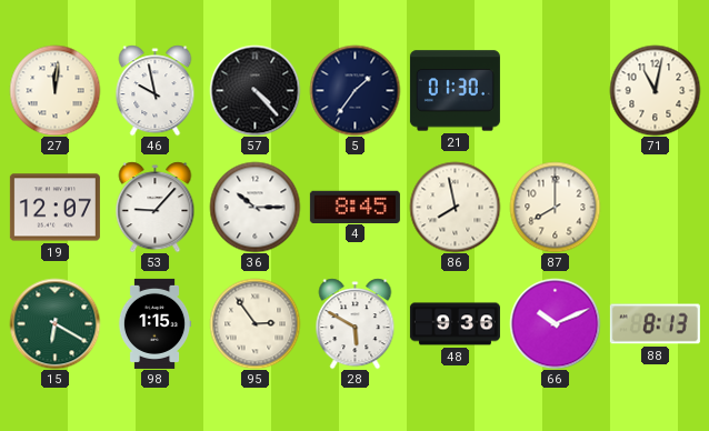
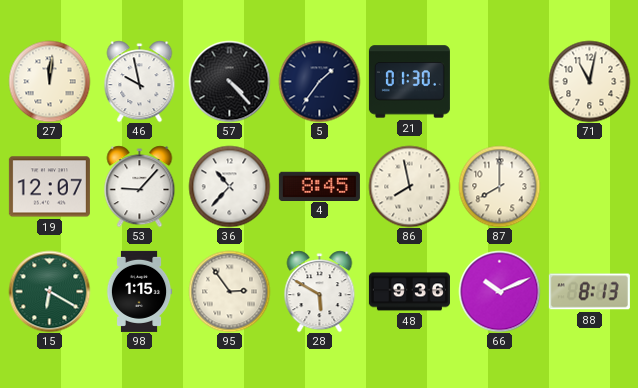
36: 10:15 -> 10:37
